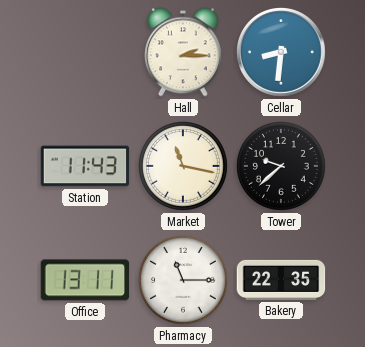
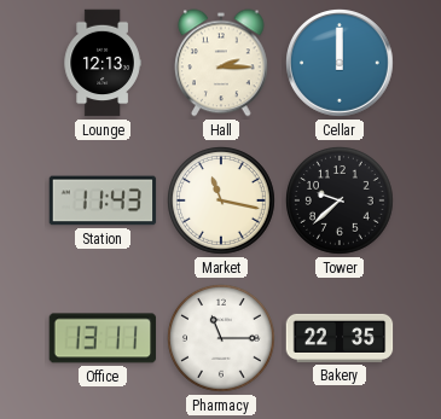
Lounge: none -> 12:13
Cellar: 8:31 -> 12:00
